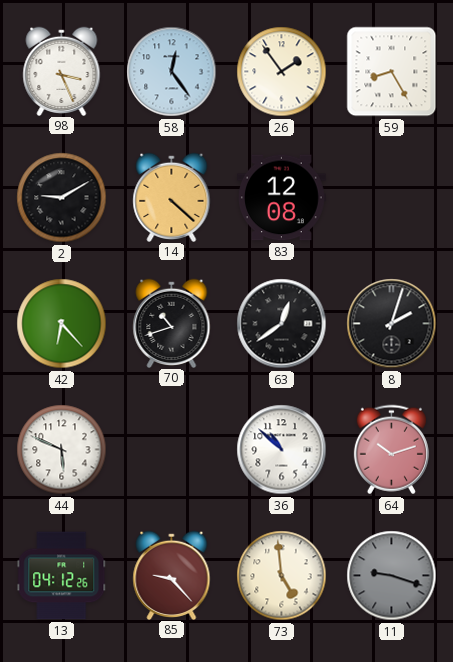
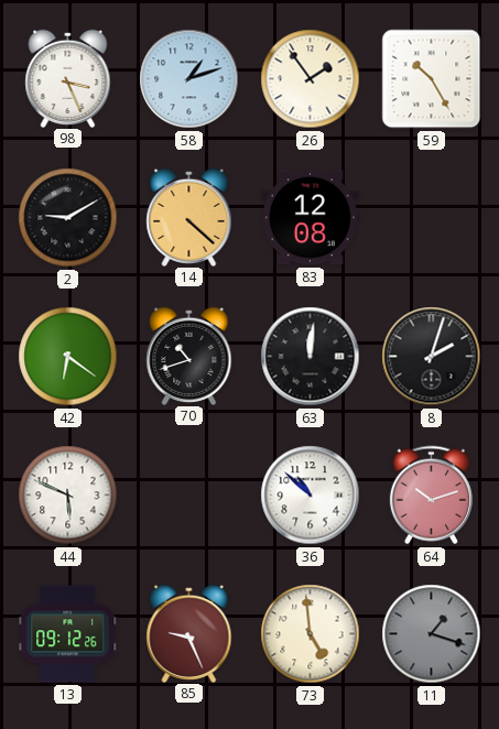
58: 12:24 -> 1:12
59: 8:25 -> 10:25
42: 6:23 -> 6:21
63: 12:39 -> 12:01
13: 04:12 -> 09:12
85: 9:23 -> 9:26
11: 9:18 -> 1:18
